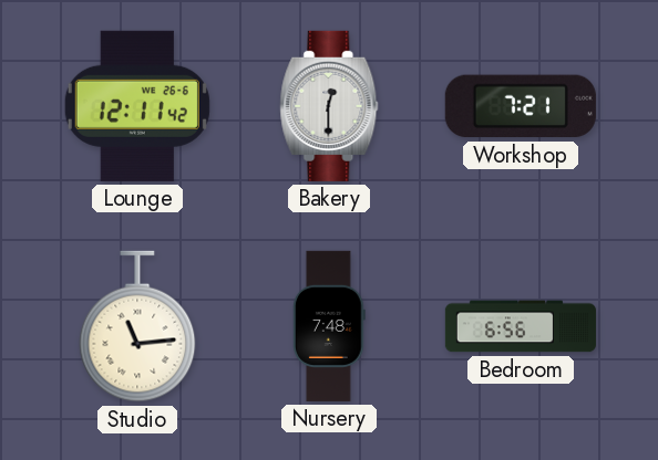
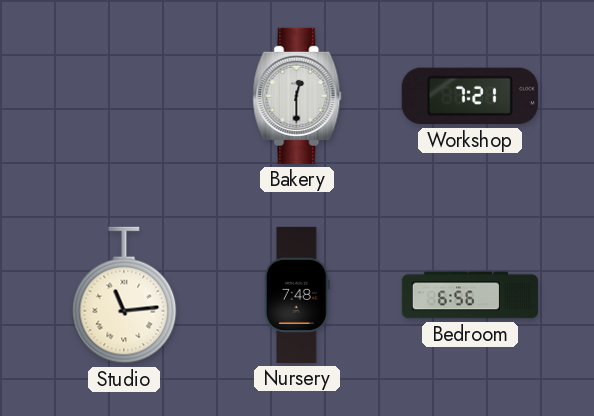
Lounge: 12:11 -> none
